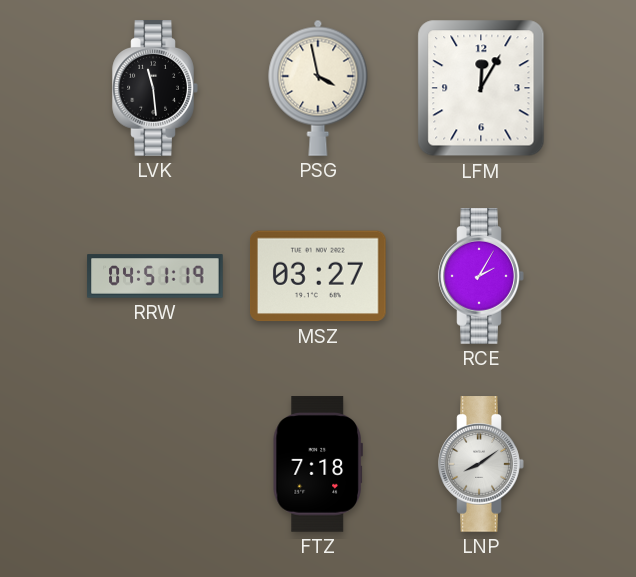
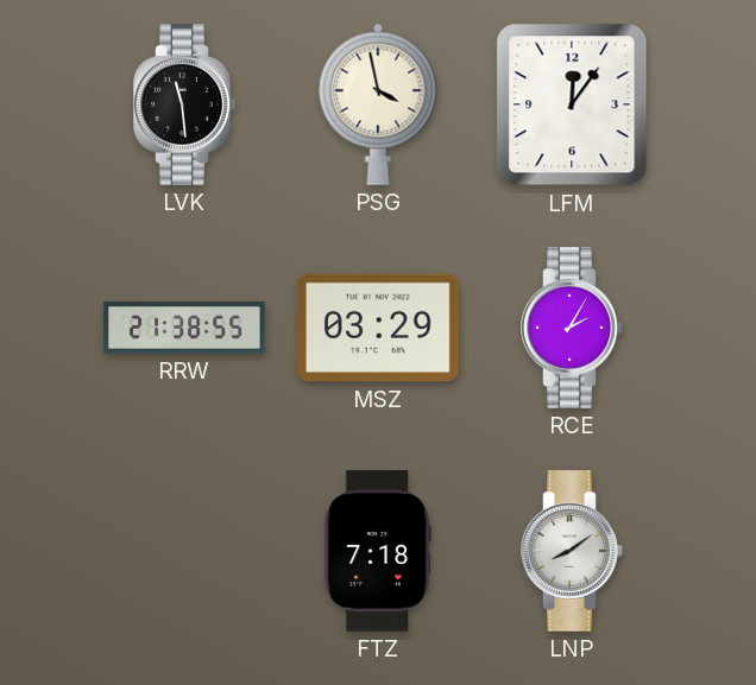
LFM: 12:05 -> 12:06
RRW: 04:51 -> 21:38
MSZ: 03:27 -> 03:29
